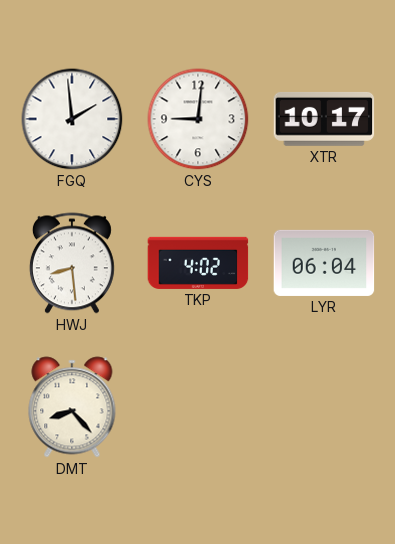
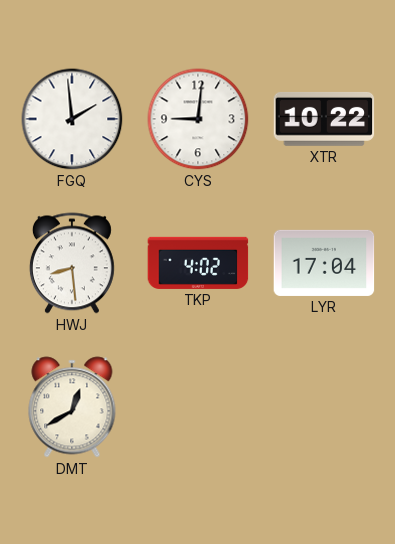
XTR: 10:17 -> 10:22
LYR: 06:04 -> 17:04
DMT: 8:23 -> 12:40
